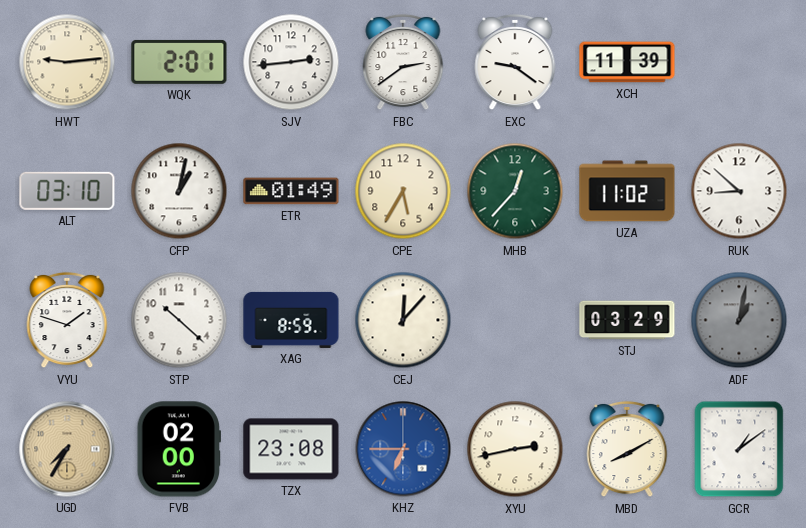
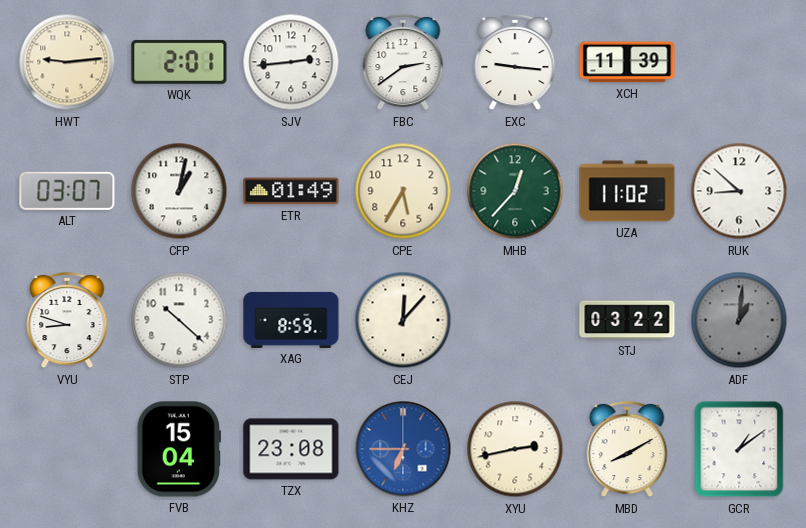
EXC: 9:21 -> 9:16
ALT: 03:10 -> 03:07
VYU: 1:48 -> 8:48
STJ: 03:29 -> 03:22
ADF: 1:02 -> 1:01
UGD: 7:35 -> none
FVB: 02:00 -> 15:04
